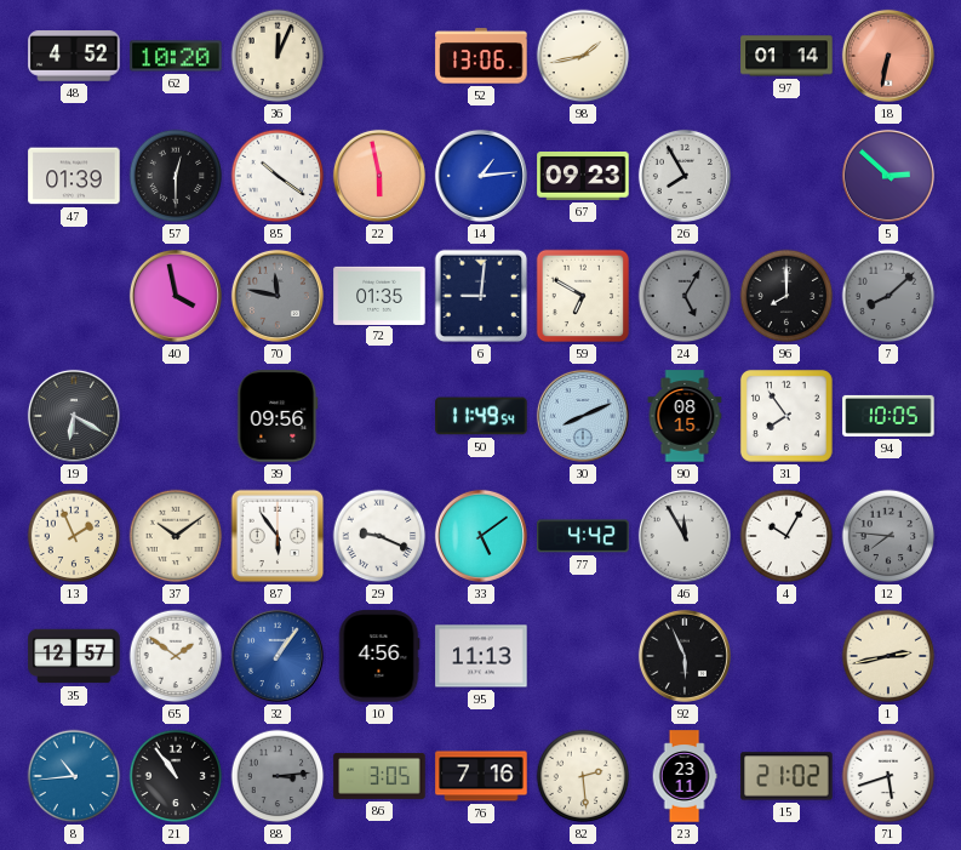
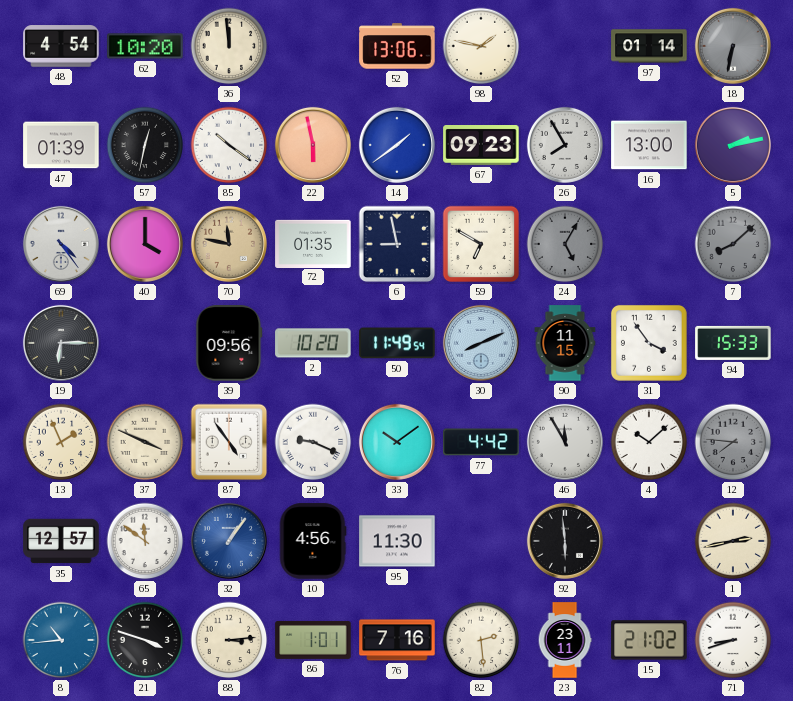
48: 4:52 -> 4:54
36: 12:04 -> 11:59
98: 1:43 -> 1:47
18 dial: salmon -> grey
57: 12:30 -> 12:32
14: 1:14 -> 1:39
16: none -> 13:00
5: 2:52 -> 2:13
69: none -> 4:24
40: 3:58 -> 4:00
70 dial: grey -> champagne
6: 9:01 -> 8:58
96: 8:00 -> none
19: 6:20 -> 6:15
2: none -> 10:20
90: 08:15 -> 11:15
31: 7:54 -> 3:54
94: 10:05 -> 15:33
37: 10:09 -> 3:49
87: 5:54 -> 4:54
33: 5:09 -> 10:09
4: 10:05 -> 10:08
65: 1:51 -> 11:51
95: 11:13 -> 11:30
92: 5:56 -> 5:59
21: 10:54 -> 3:48
88 dial: grey -> cream
86: 3:05 -> 1:01
71: 5:42 -> 8:42
